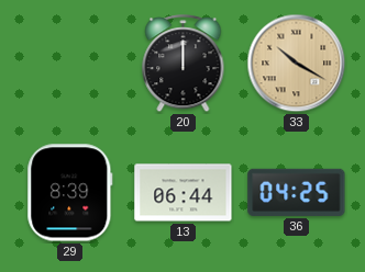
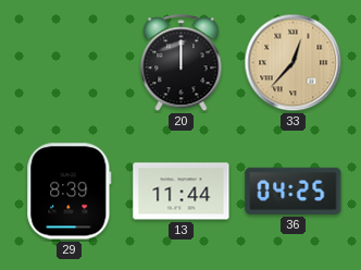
33: 10:20 -> 12:37
13: 06:44 -> 11:44
